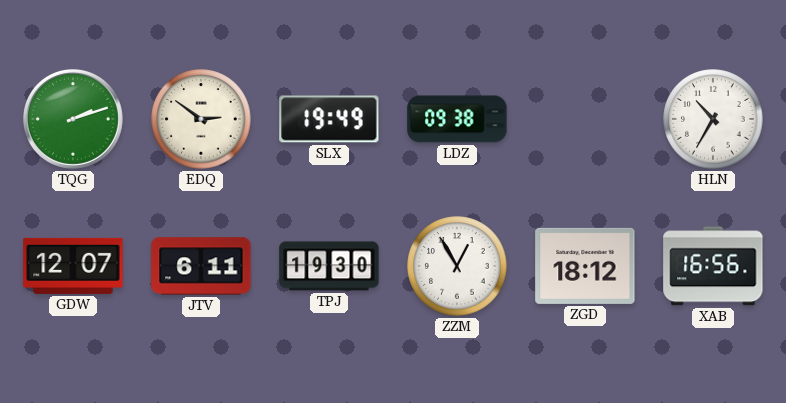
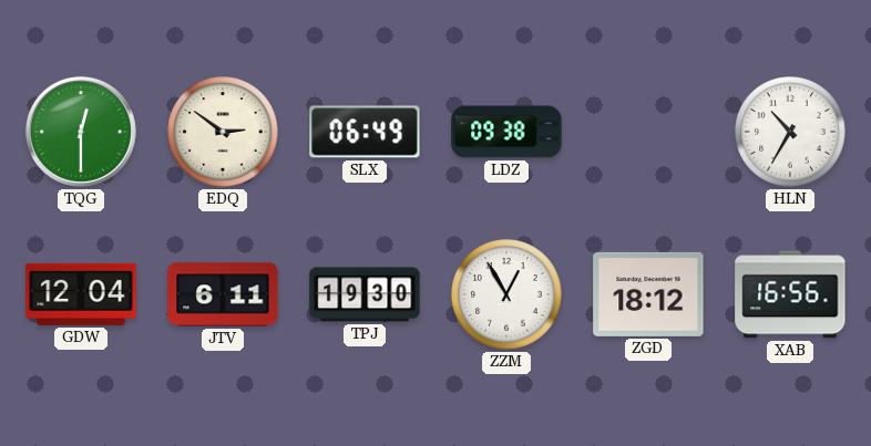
TQG: 2:12 -> 12:30
SLX: 19:49 -> 06:49
GDW: 12:07 -> 12:04
